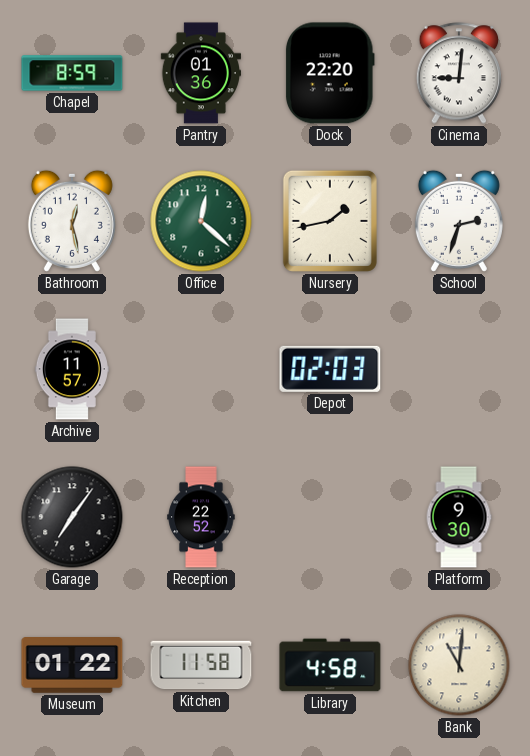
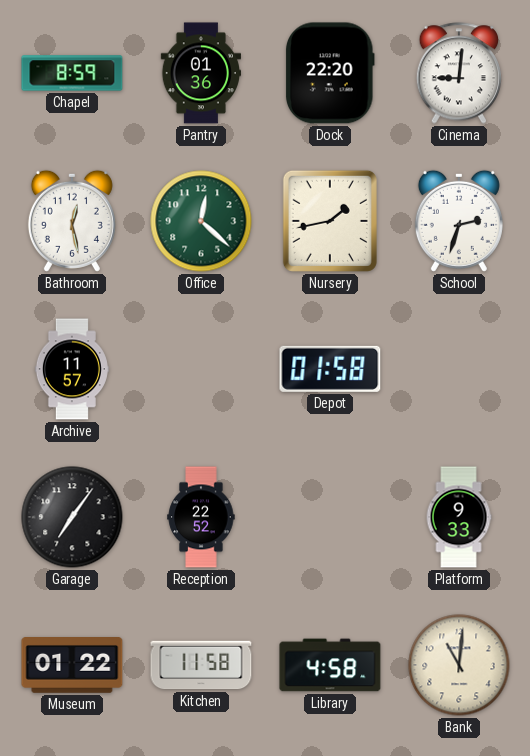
Depot: 02:03 -> 01:58
Platform: 9:30 -> 9:33
